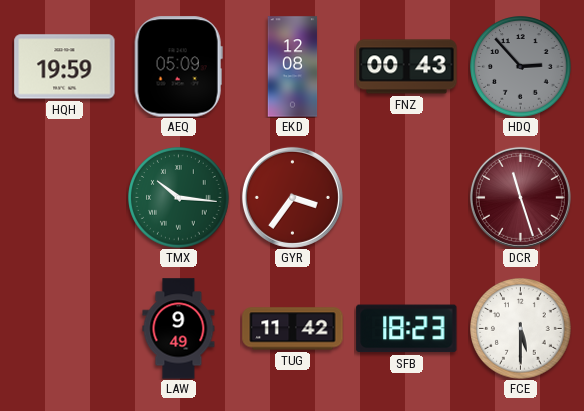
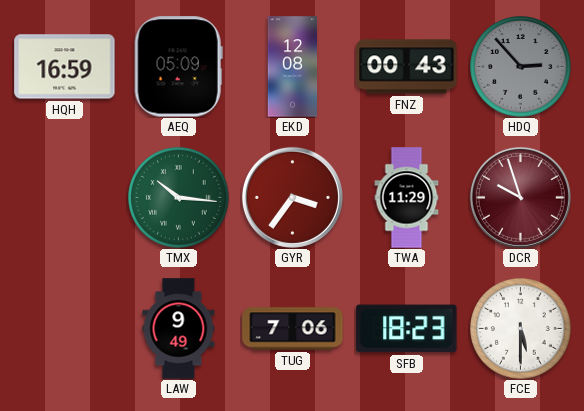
HQH: 19:59 -> 16:59
TWA: none -> 11:29
DCR: 11:27 -> 9:57
TUG: 11:42 -> 7:06
